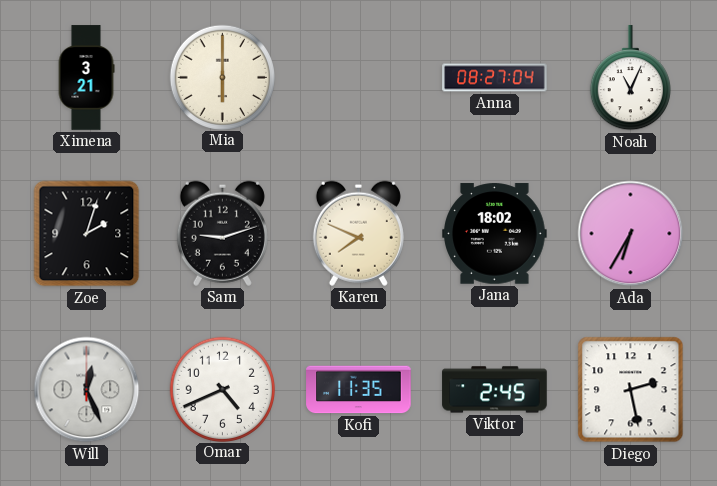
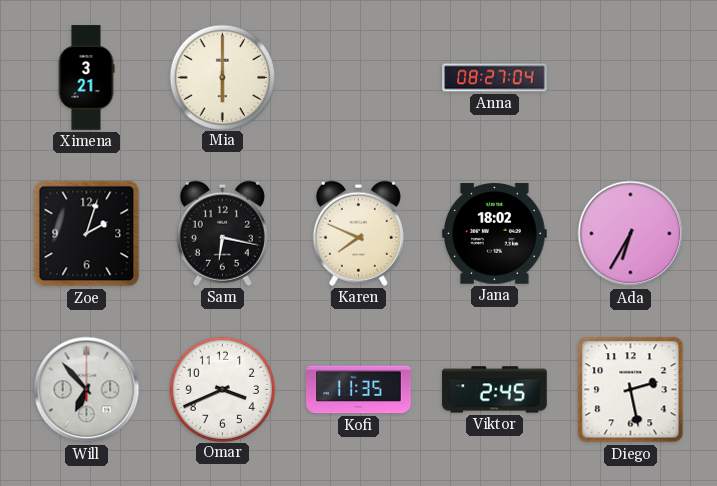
Noah: 11:04 -> none
Sam: 9:12 -> 6:17
Will: 12:26 -> 6:53
Omar: 4:41 -> 3:41
